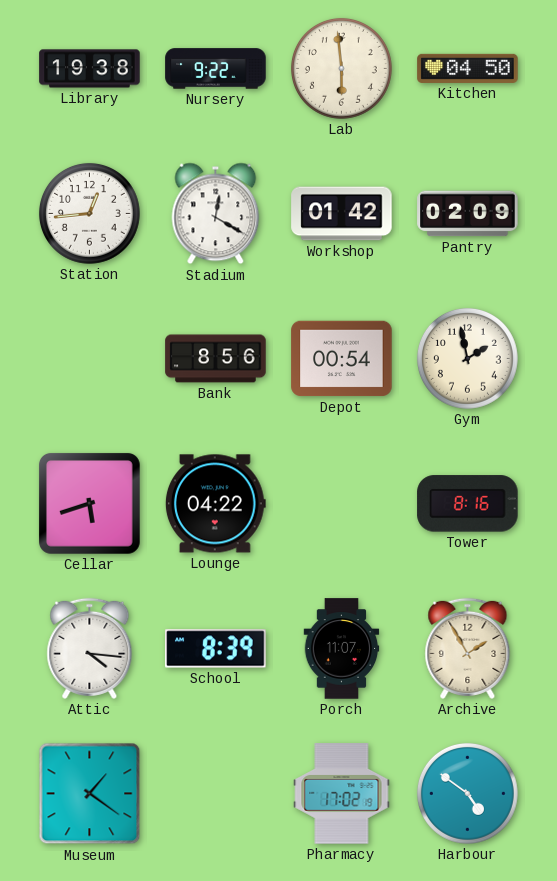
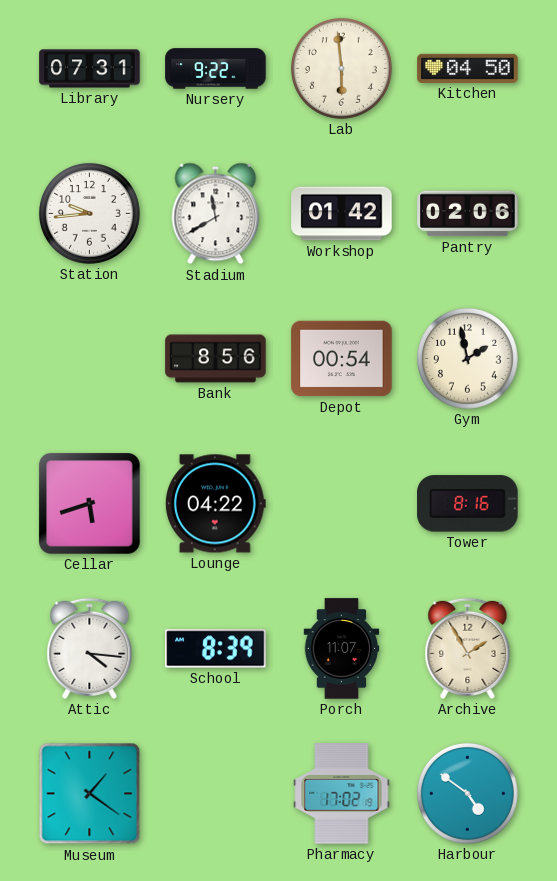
Library: 19:38 -> 07:31
Station: 12:44 -> 9:44
Stadium: 12:20 -> 11:40
Pantry: 02:09 -> 02:06
